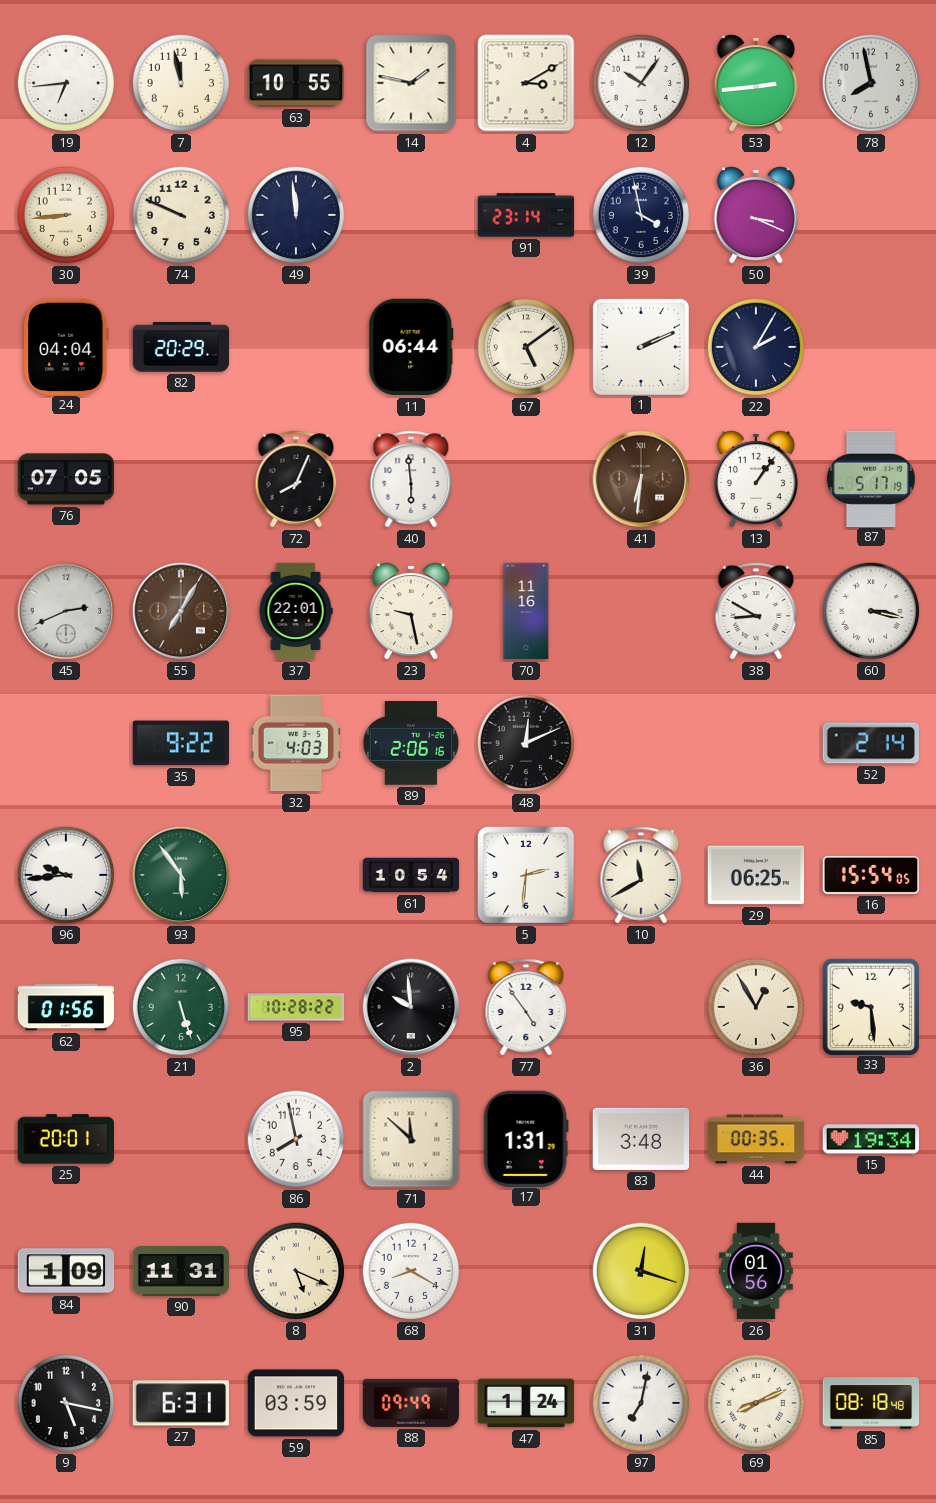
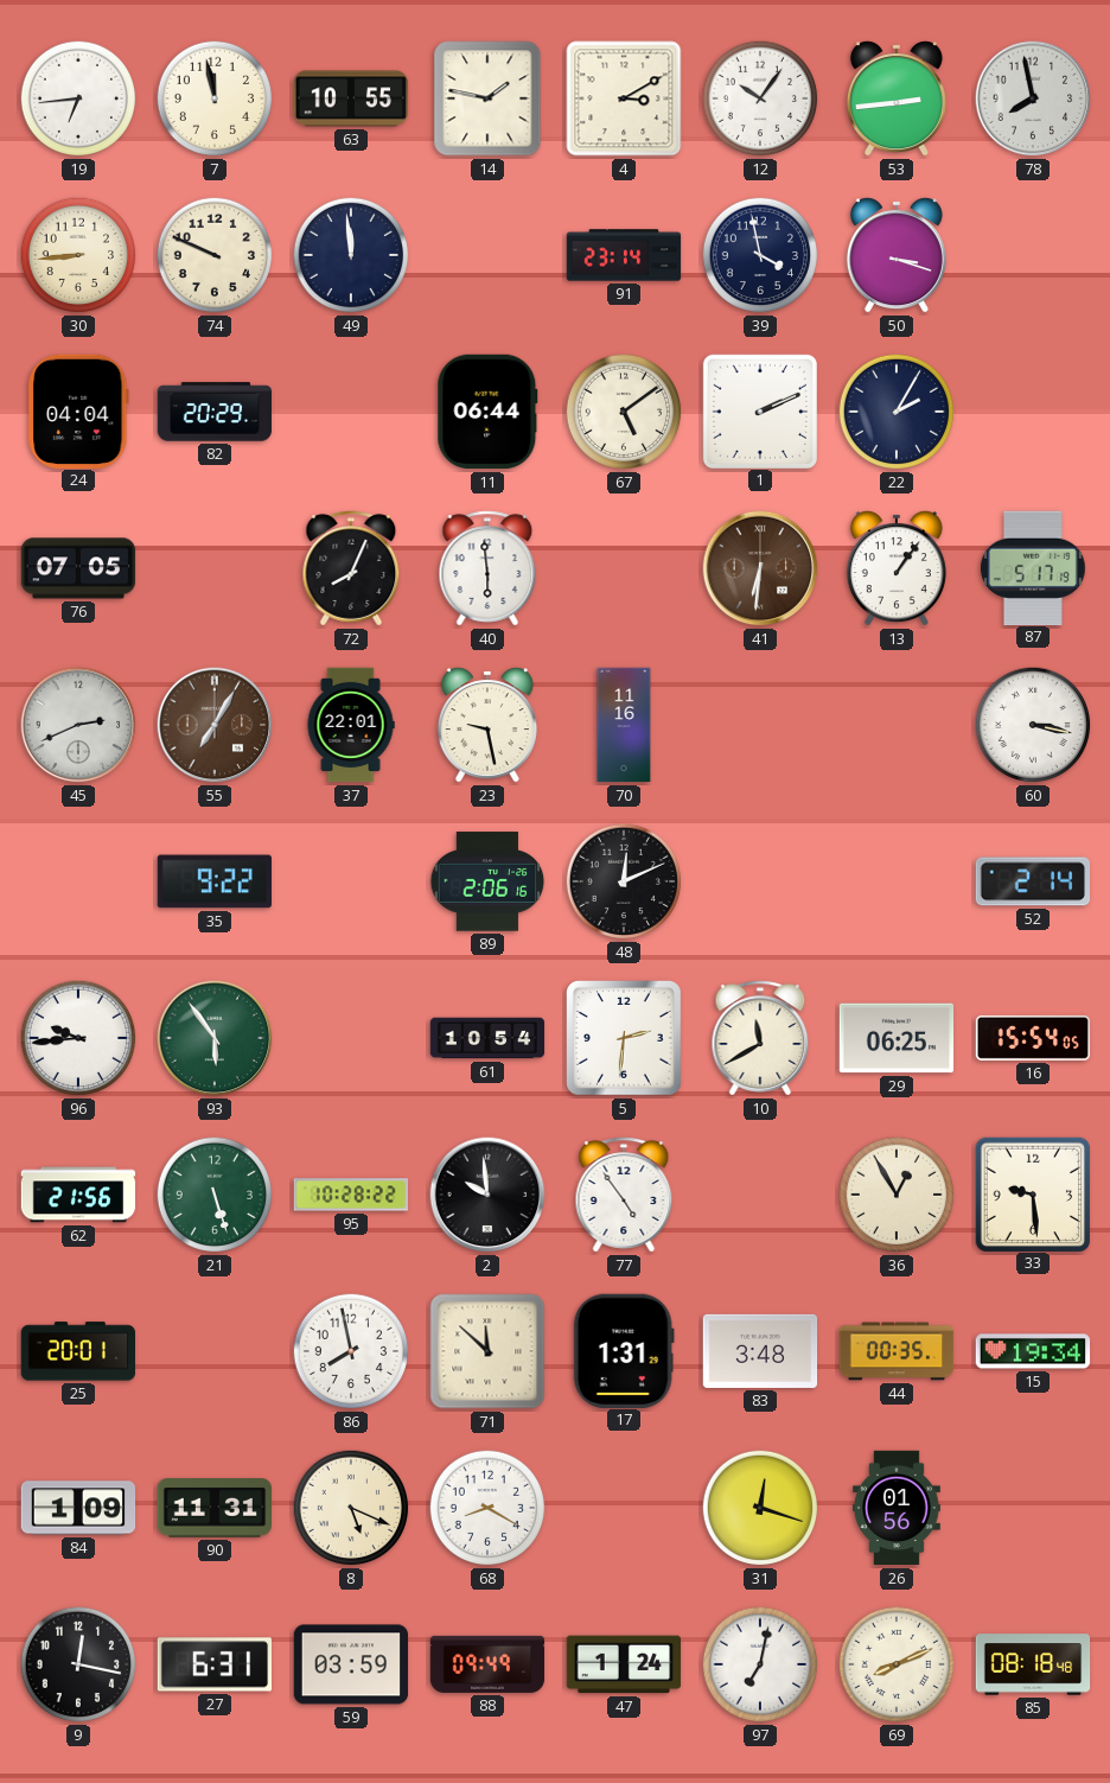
50: 3:19 -> 3:18
38: 8:50 -> none
32: 4:03 -> none
62: 01:56 -> 21:56
9: 5:17 -> 12:17
